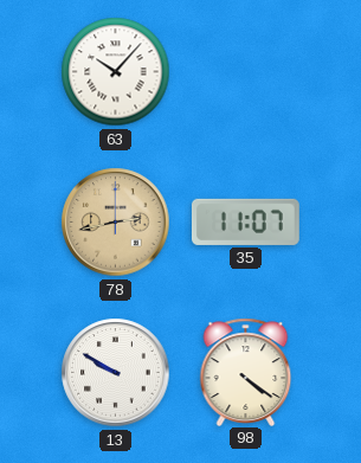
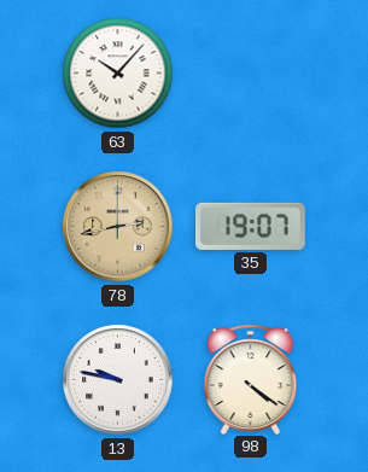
35: 11:07 -> 19:07
13: 9:50 -> 9:47
